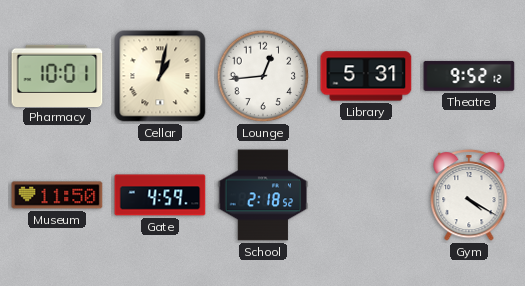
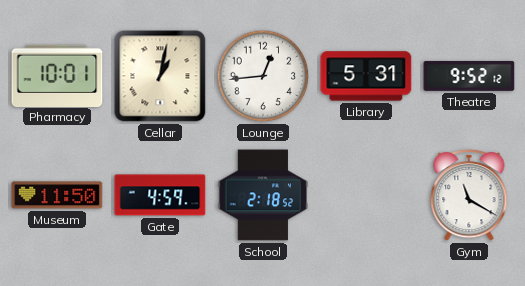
Gym: 4:20 -> 11:20
